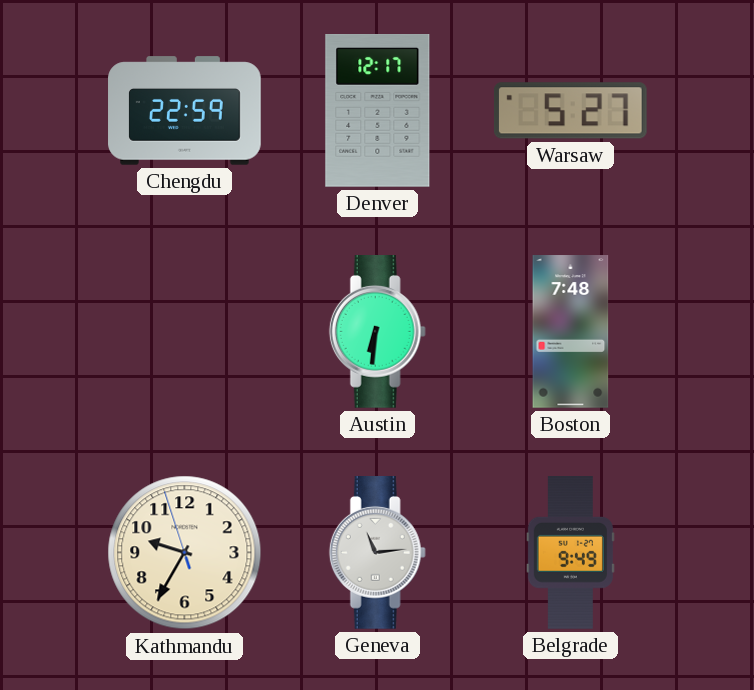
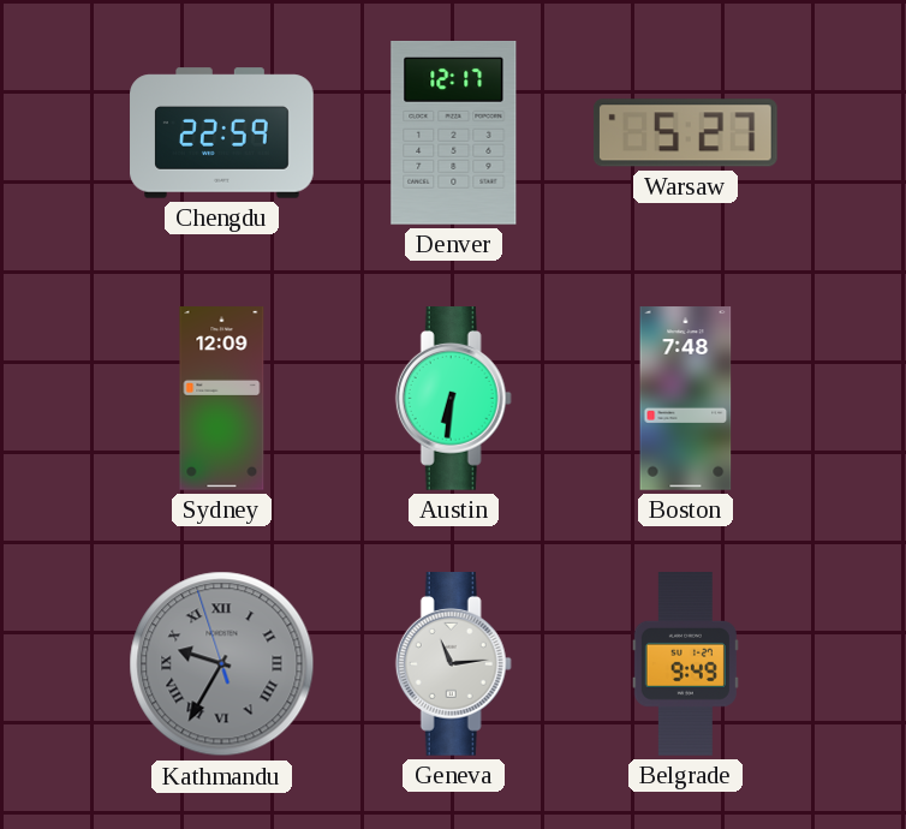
Sydney: none -> 12:09
Kathmandu dial: cream -> grey
Kathmandu numerals: Arabic -> Roman
